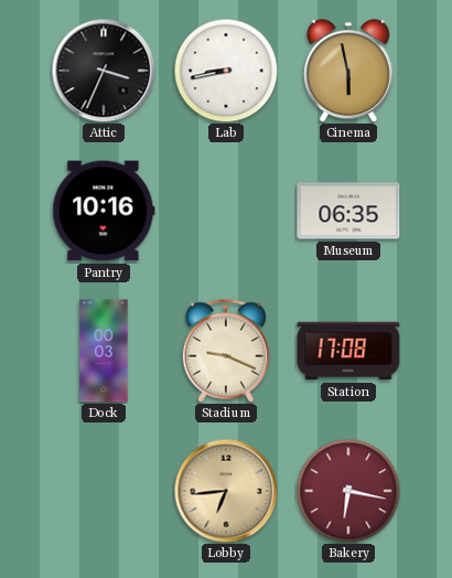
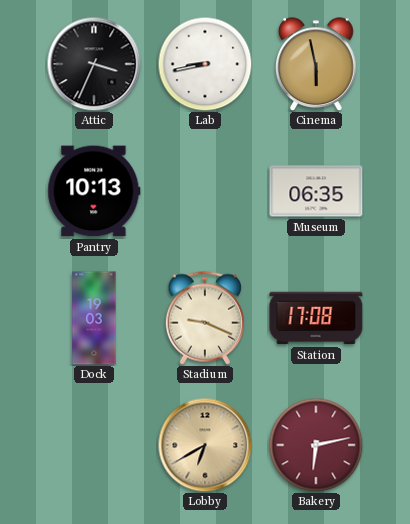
Pantry: 10:16 -> 10:13
Dock: 00:03 -> 19:03
Lobby: 6:44 -> 6:40
Bakery: 6:17 -> 6:13
